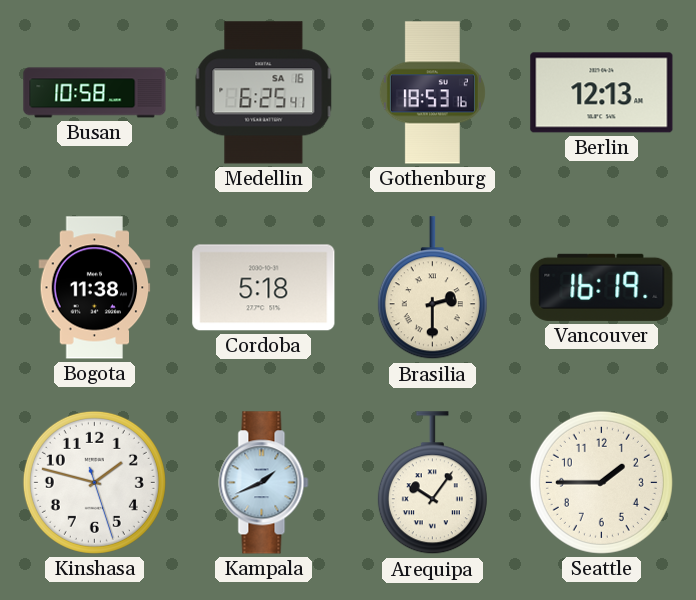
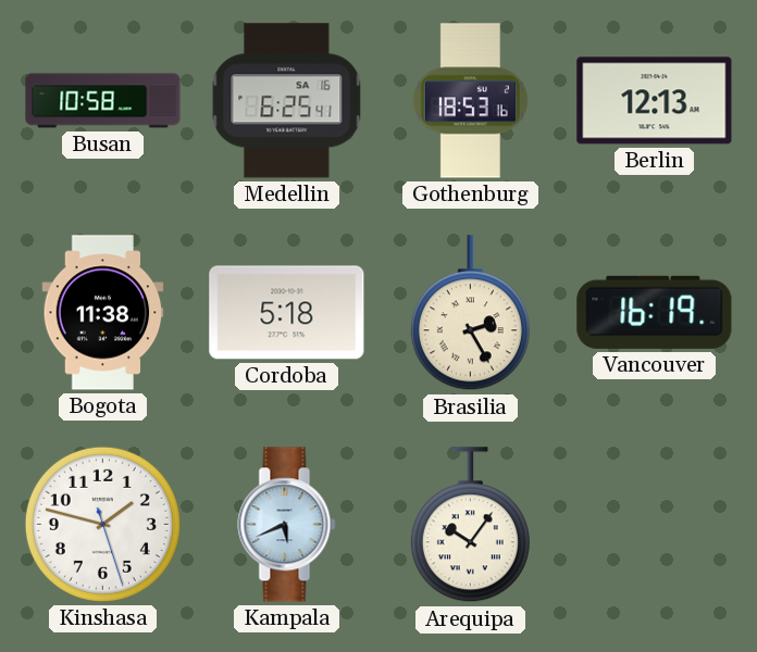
Brasilia: 2:30 -> 2:25
Kampala: 1:41 -> 5:41
Seattle: 1:45 -> none
